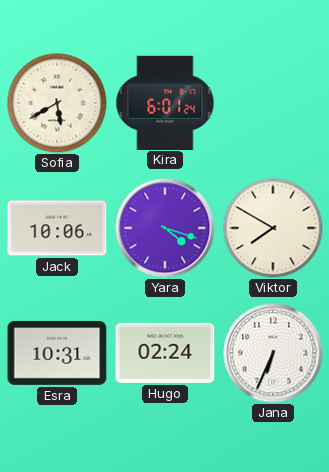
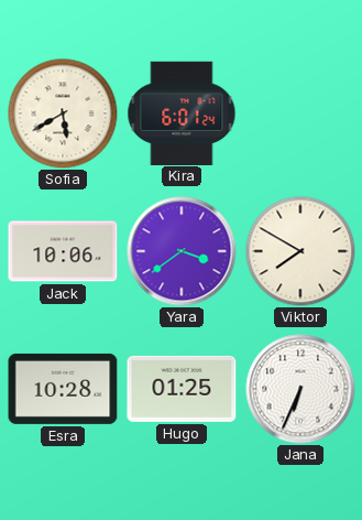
Yara: 4:18 -> 3:39
Esra: 10:31 -> 10:28
Hugo: 02:24 -> 01:25
